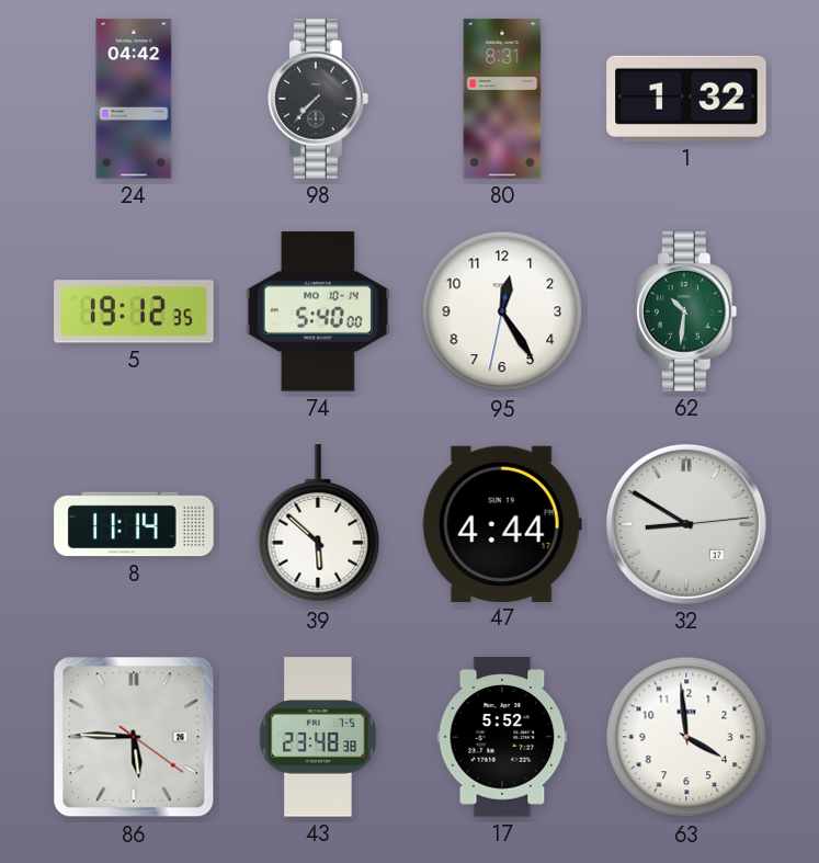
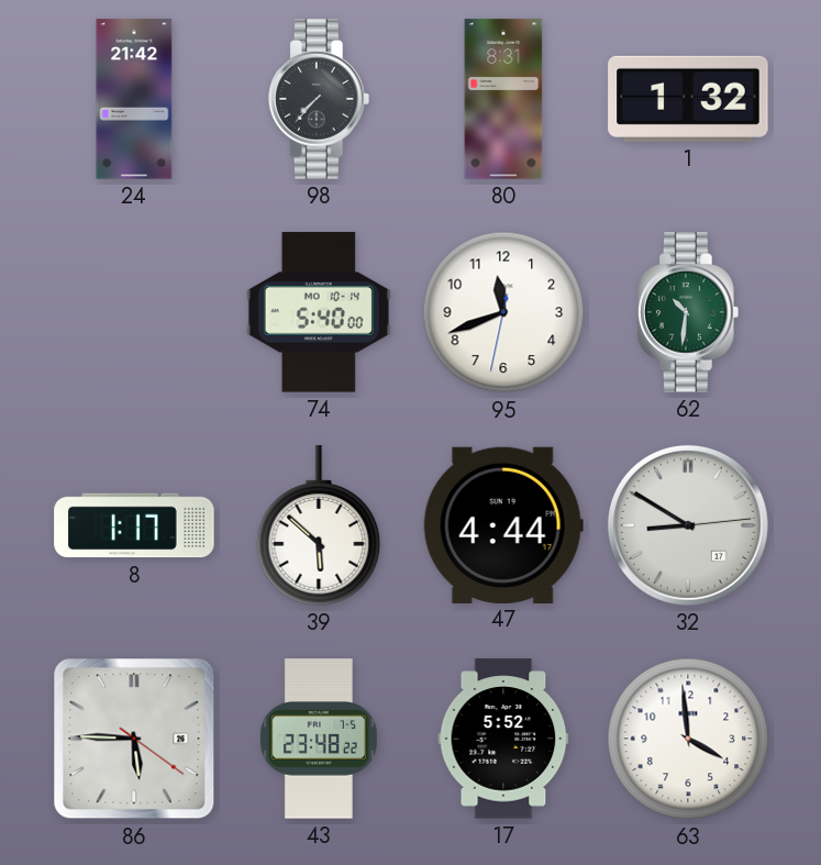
24: 04:42 -> 21:42
5: 19:12 -> none
95: 12:24 -> 11:41
8: 11:14 -> 1:17
43: 23:48:38 -> 23:48:22
